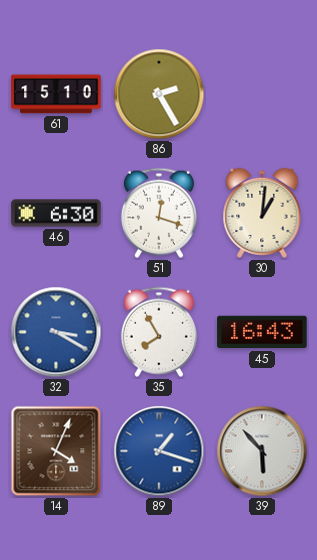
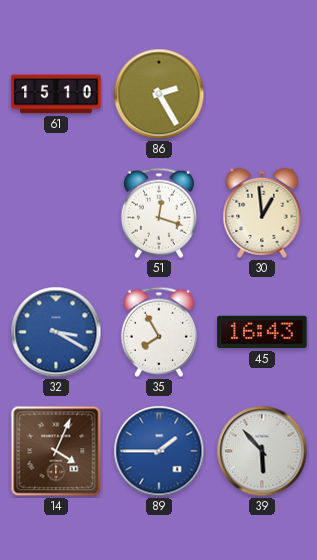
46: 6:30 -> none
30: 1:01 -> 12:59
89: 1:18 -> 1:45
